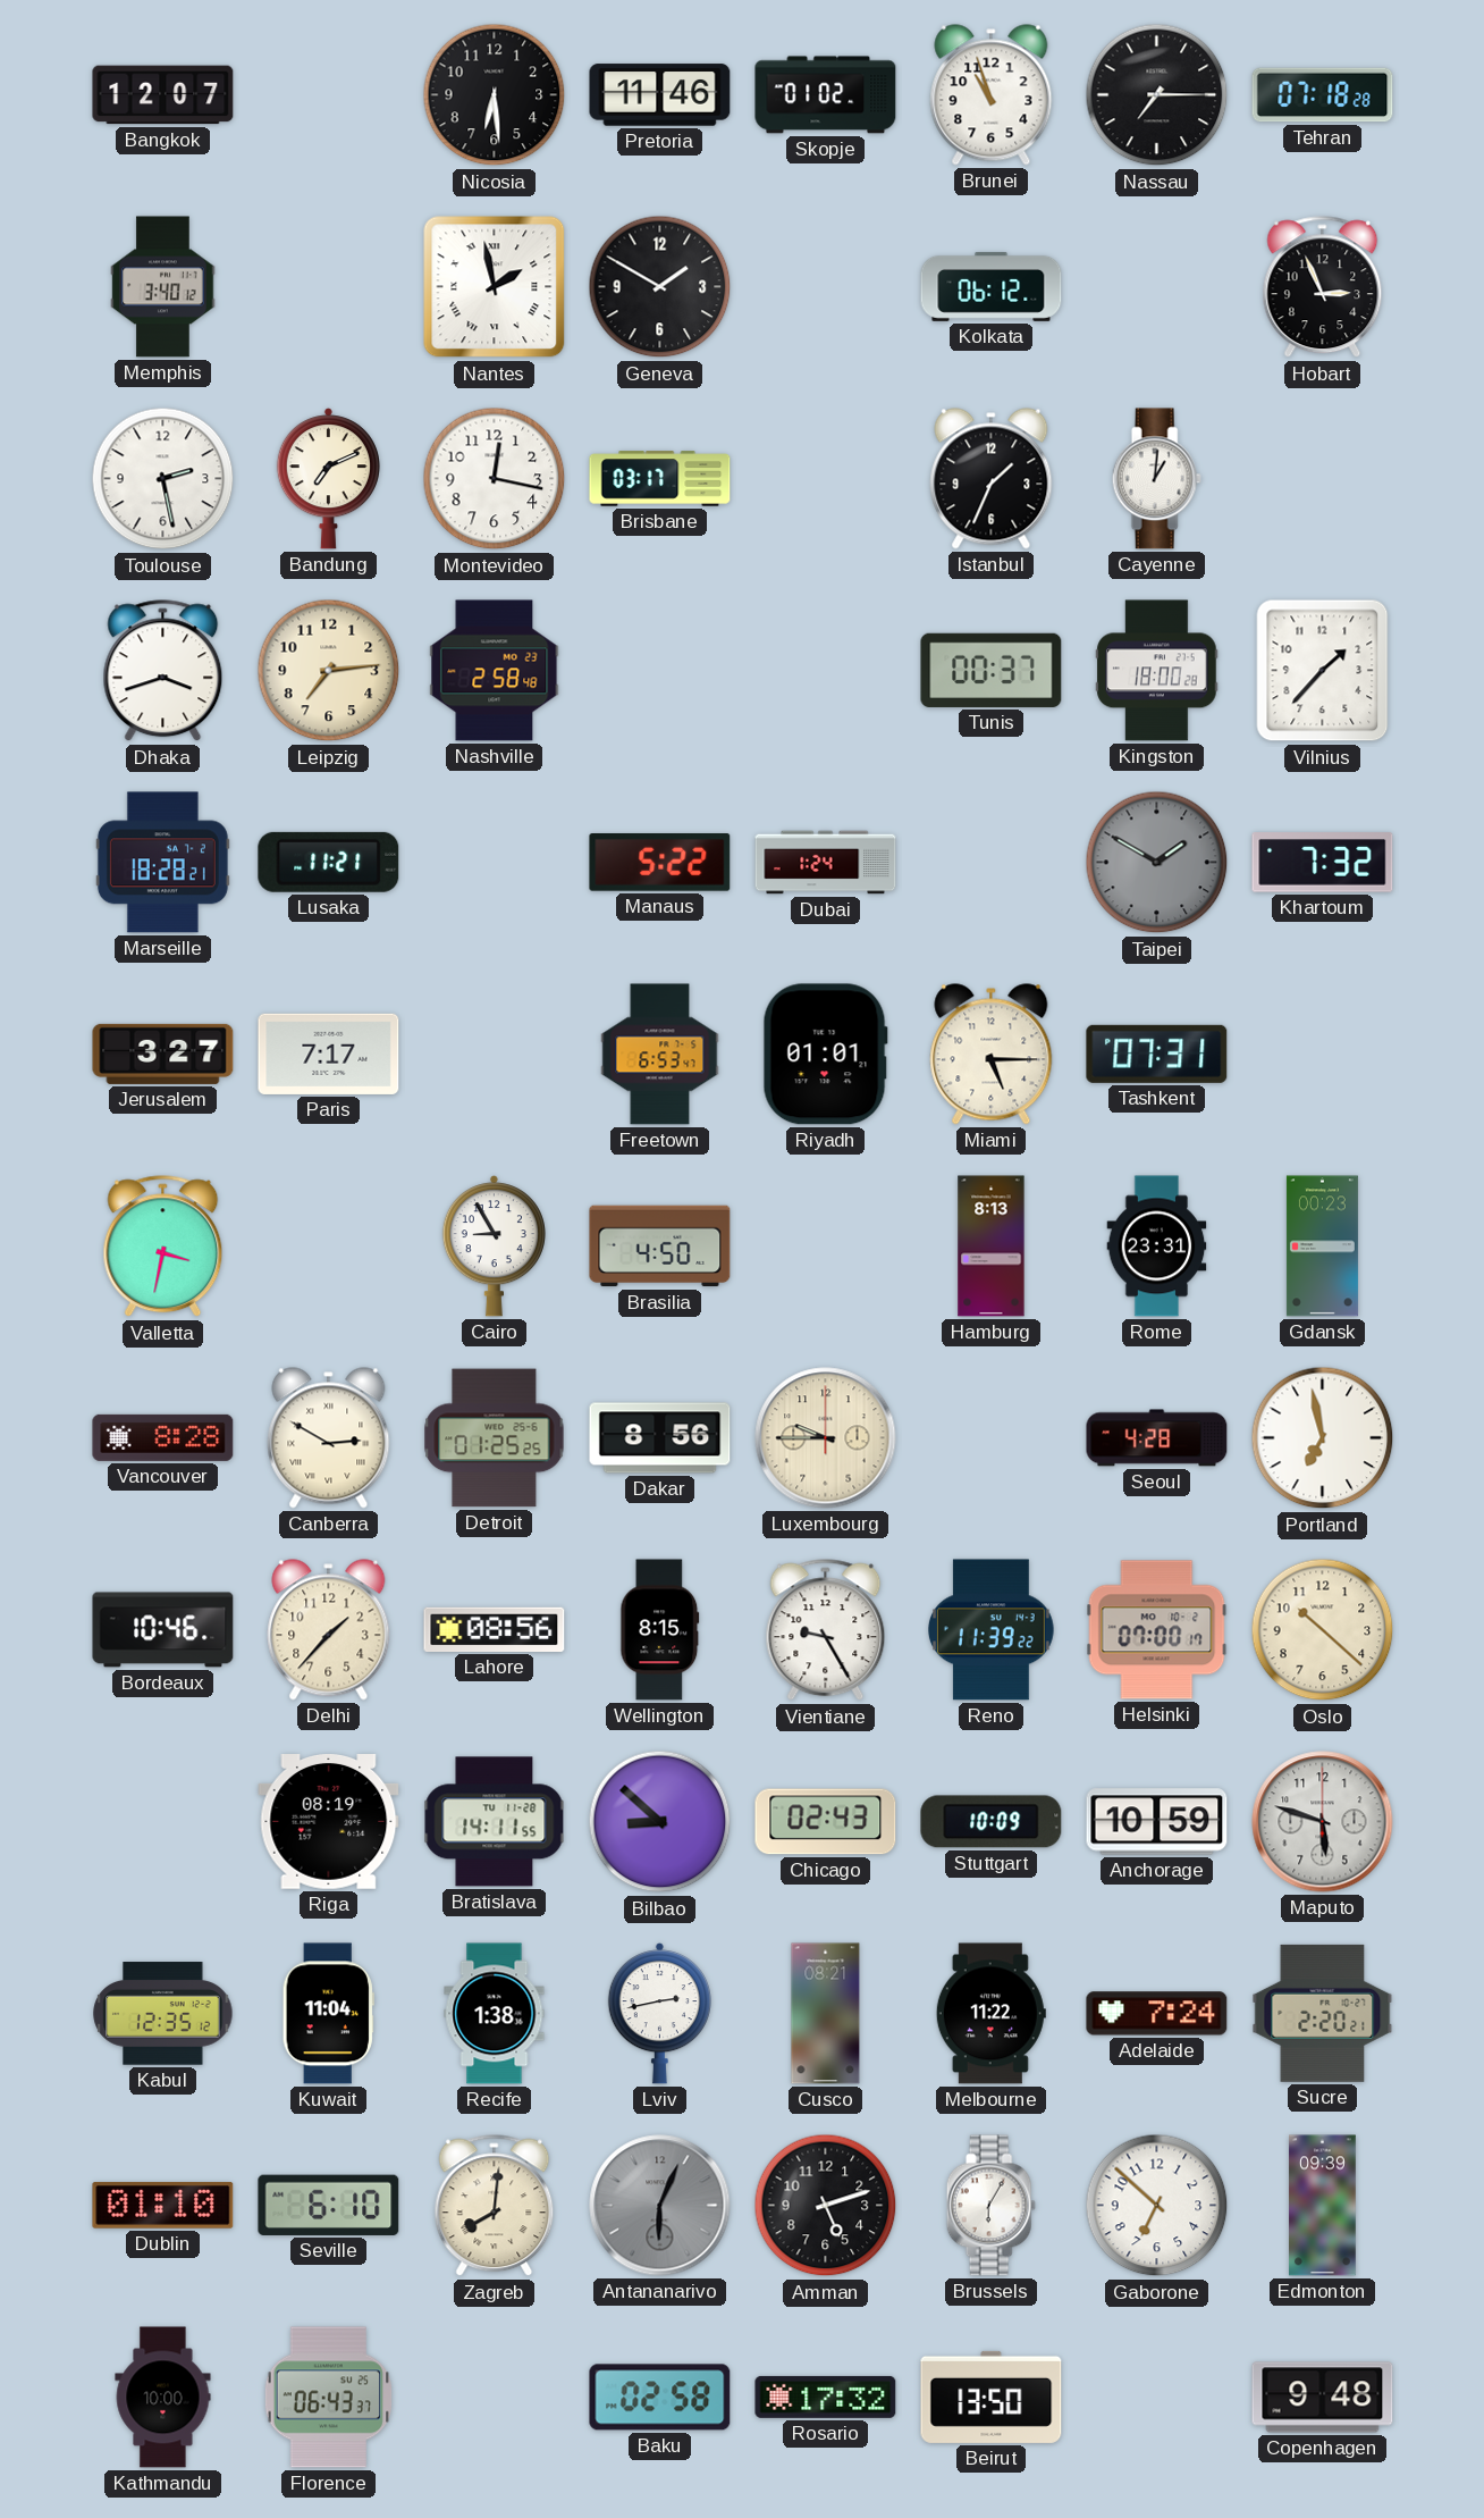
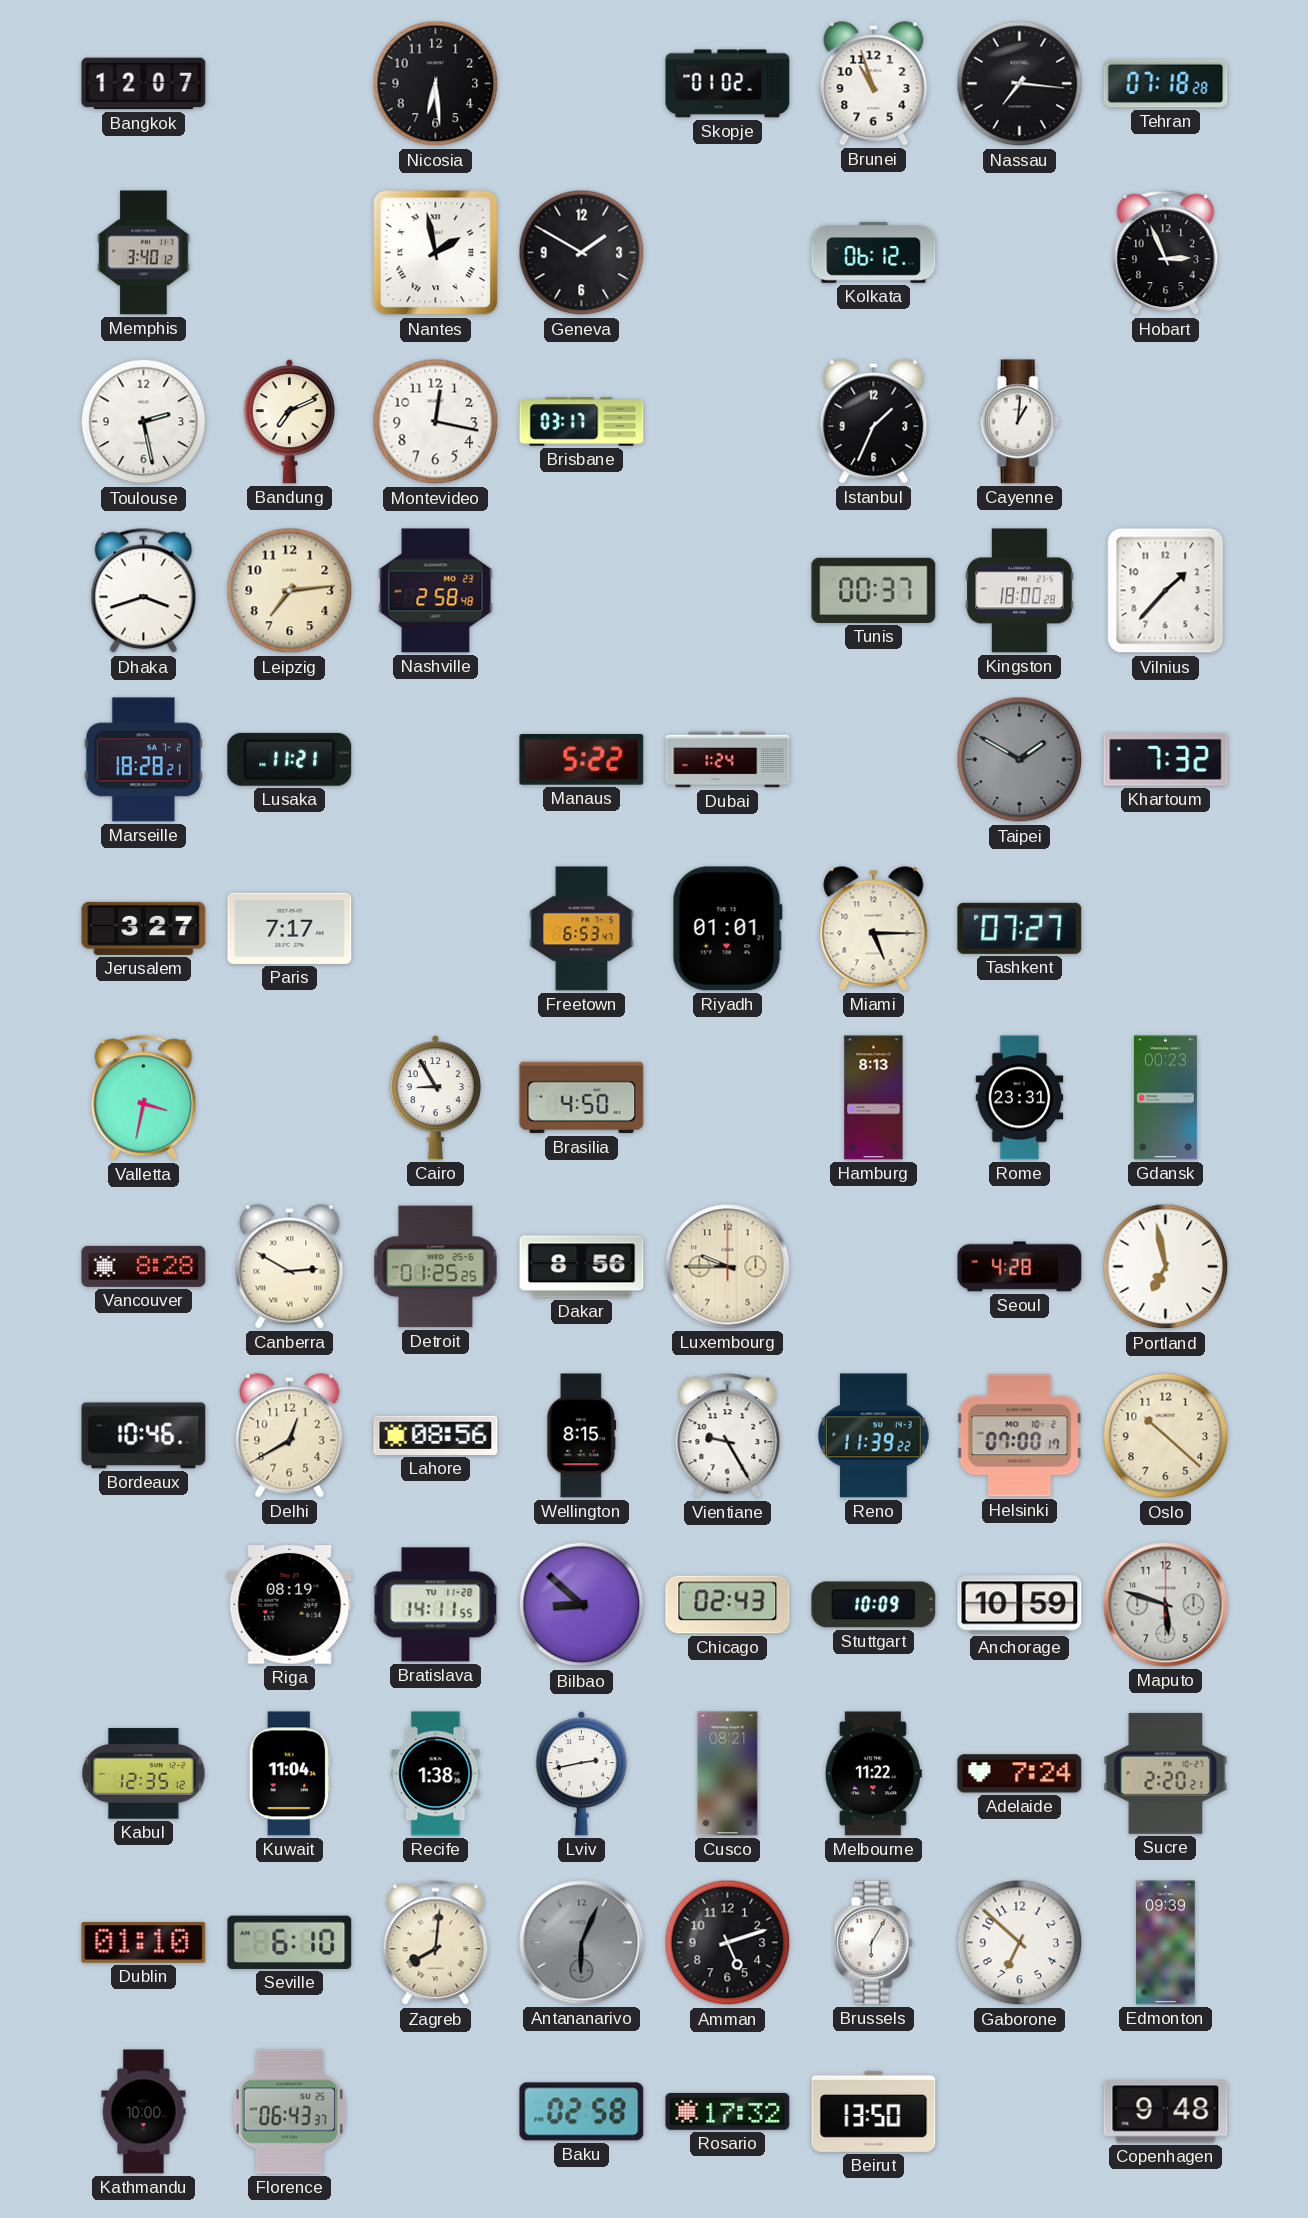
Pretoria: 11:46 -> none
Nassau: 7:15 -> 7:16
Tashkent: 07:31 -> 07:27
Delhi: 1:37 -> 12:40
